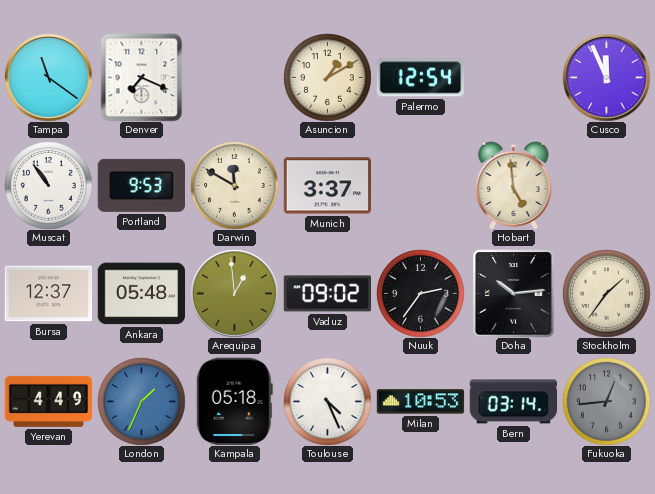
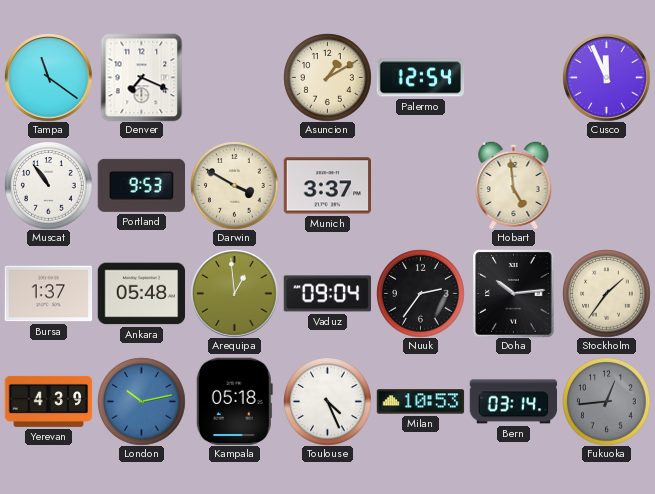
Darwin: 11:50 -> 3:50
Bursa: 12:37 -> 1:37
Vaduz: 09:02 -> 09:04
Yerevan: 4:49 -> 4:39
London: 1:34 -> 10:13
